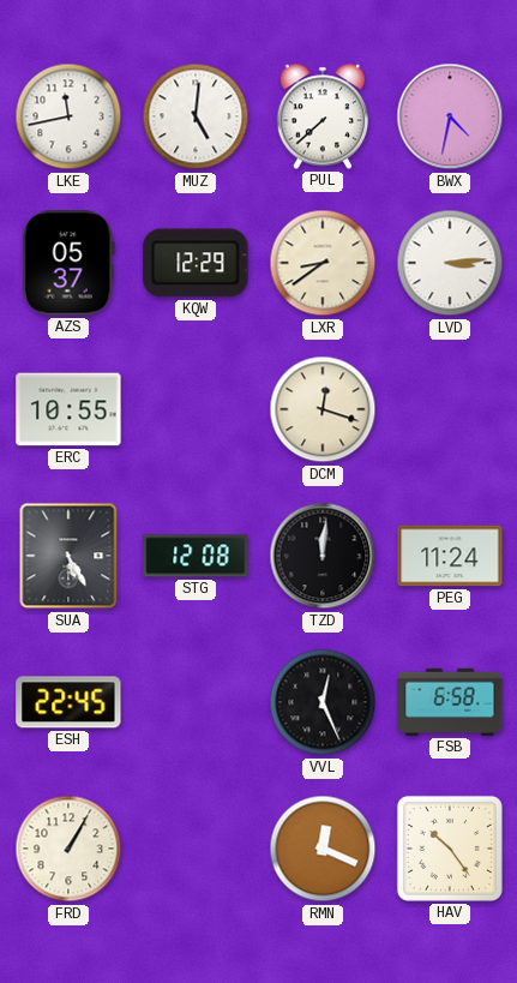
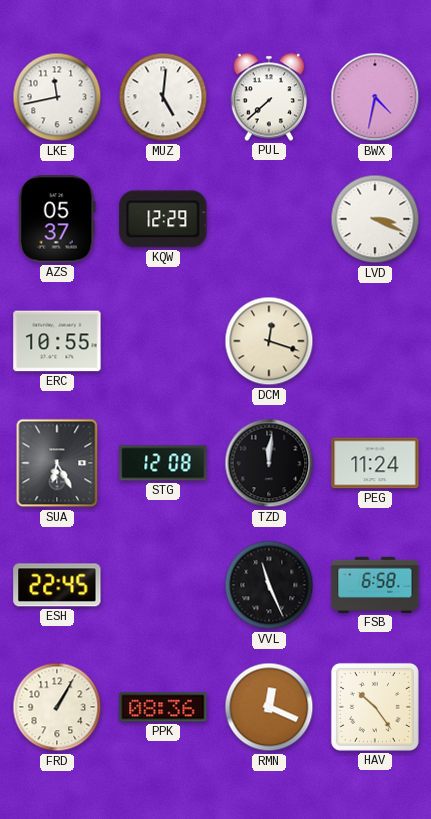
LXR: 8:39 -> none
LVD: 3:14 -> 3:19
SUA: 5:25 -> 6:25
VVL: 12:26 -> 11:26
PPK: none -> 08:36
